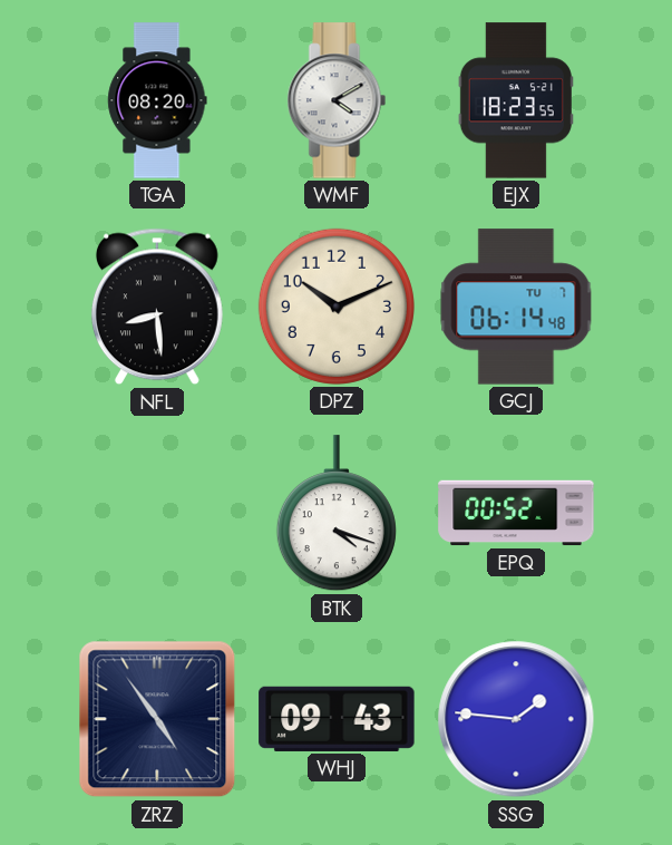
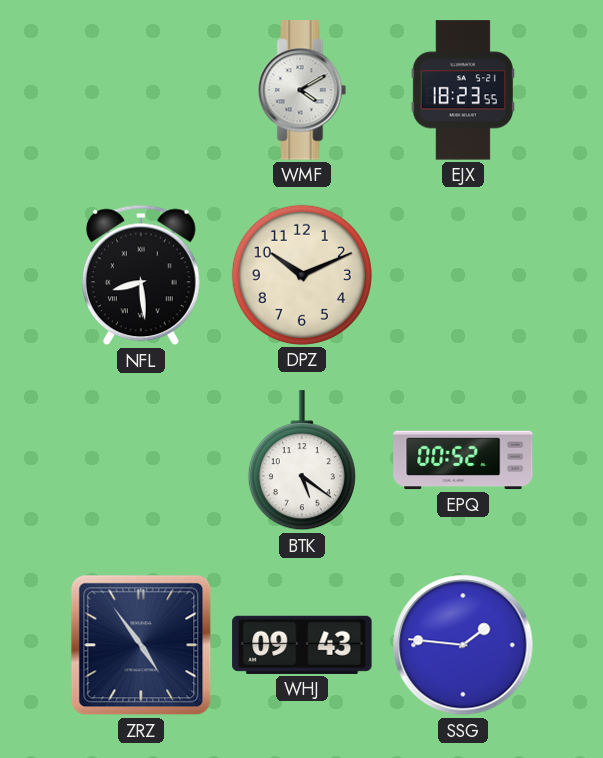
TGA: 08:20 -> none
GCJ: 06:14 -> none
BTK: 4:18 -> 5:21
